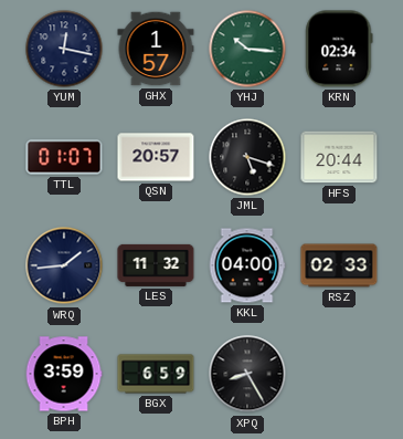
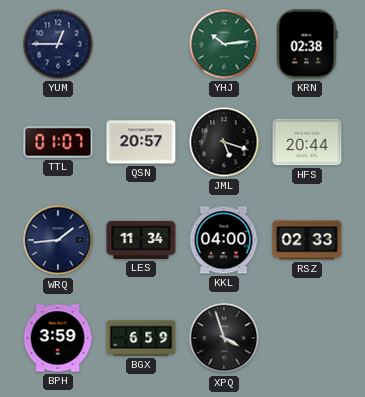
YUM: 12:17 -> 12:45
GHX: 1:57 -> none
YHJ: 10:16 -> 10:14
KRN: 02:34 -> 02:38
LES: 11:32 -> 11:34
XPQ: 8:25 -> 3:57
